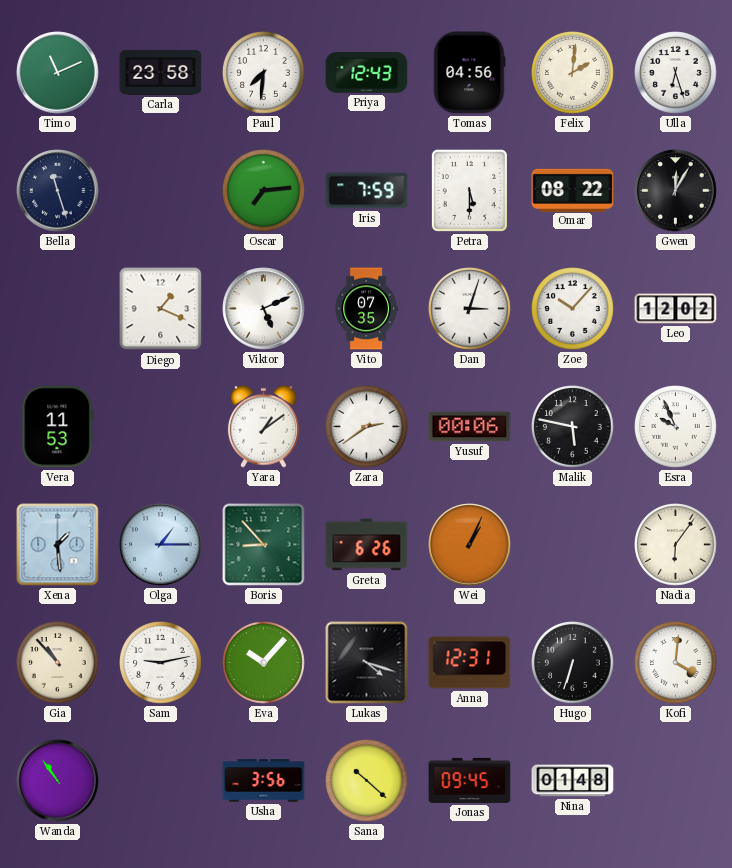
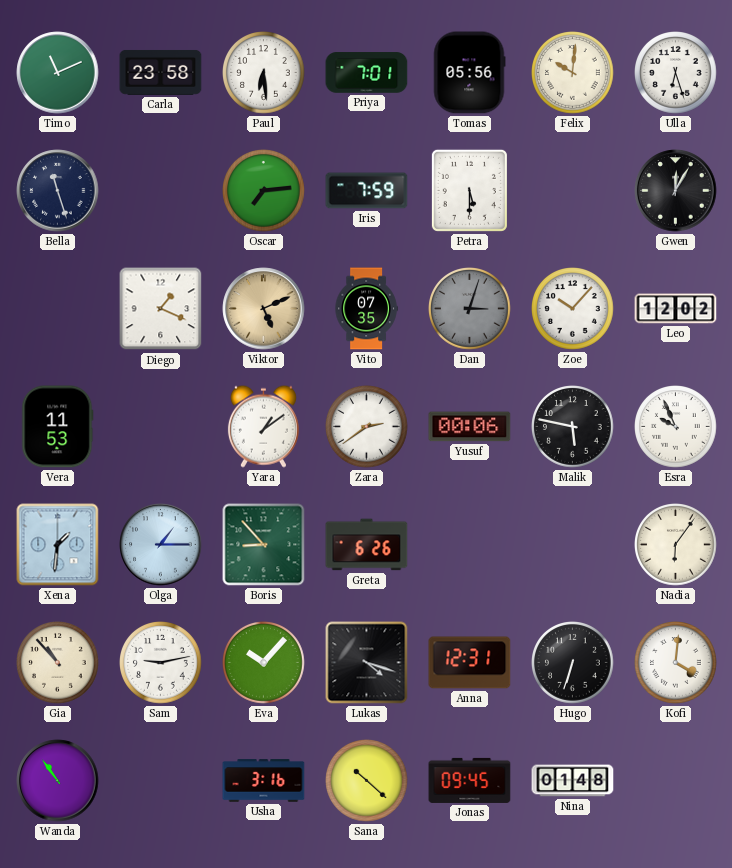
Paul: 7:31 -> 6:29
Priya: 12:43 -> 7:01
Tomas: 04:56 -> 05:56
Felix: 2:01 -> 10:01
Omar: 08:22 -> none
Viktor dial: white -> champagne
Dan dial: white -> grey
Xena: 1:29 -> 1:31
Wei: 1:04 -> none
Usha: 3:56 -> 3:16
